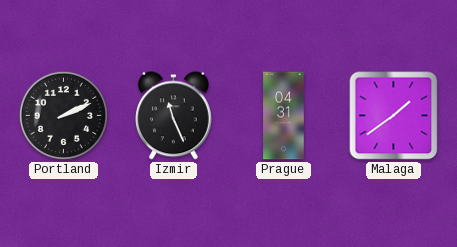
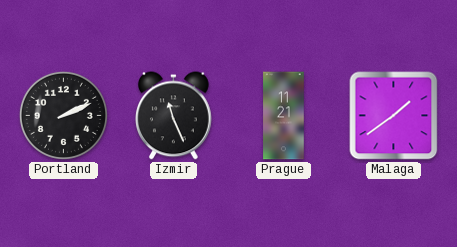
Prague: 04:31 -> 11:21
